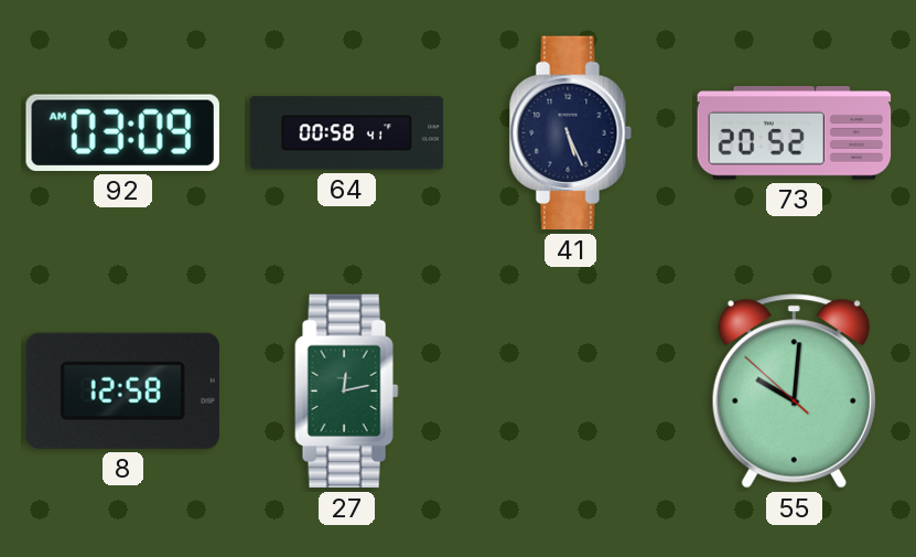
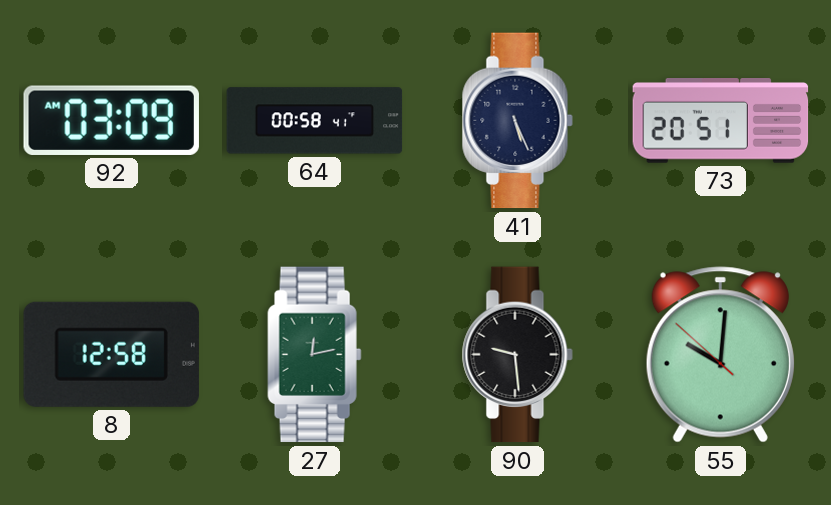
73: 20:52 -> 20:51
90: none -> 9:29
